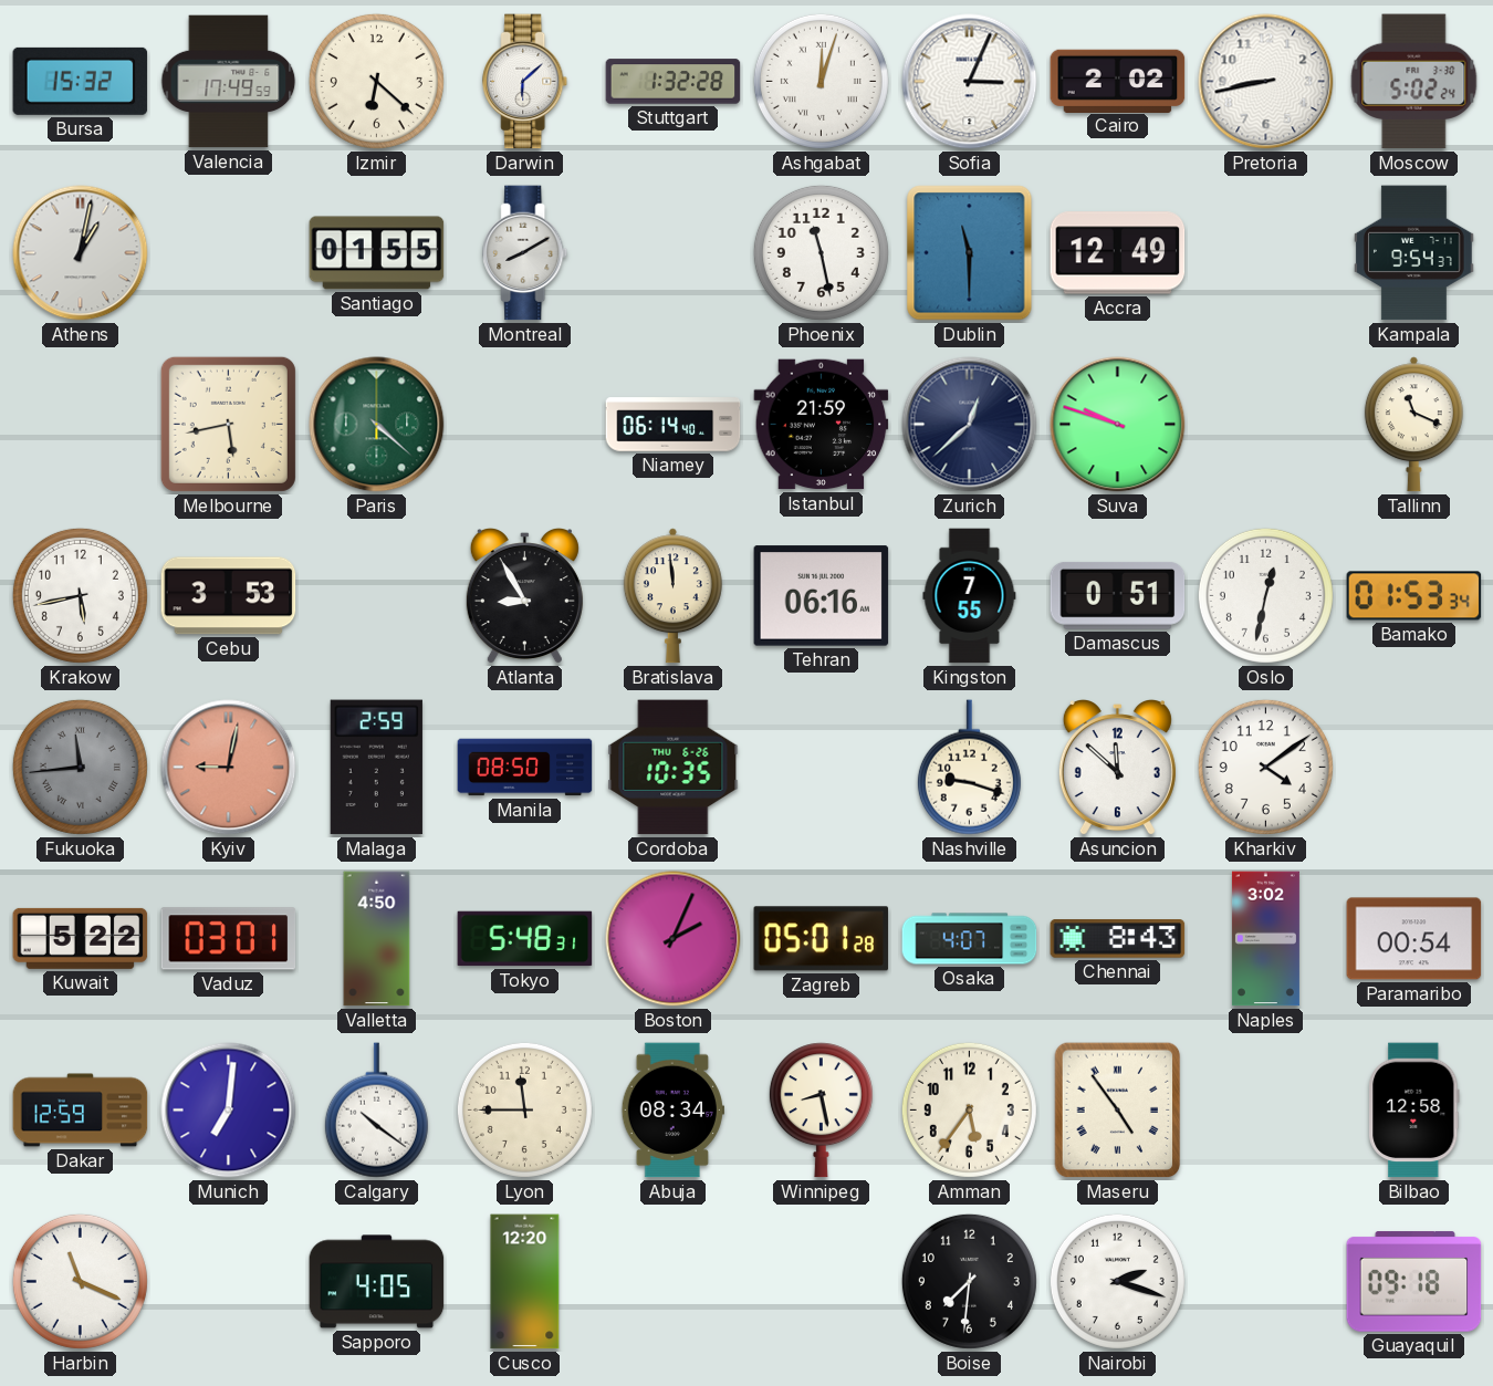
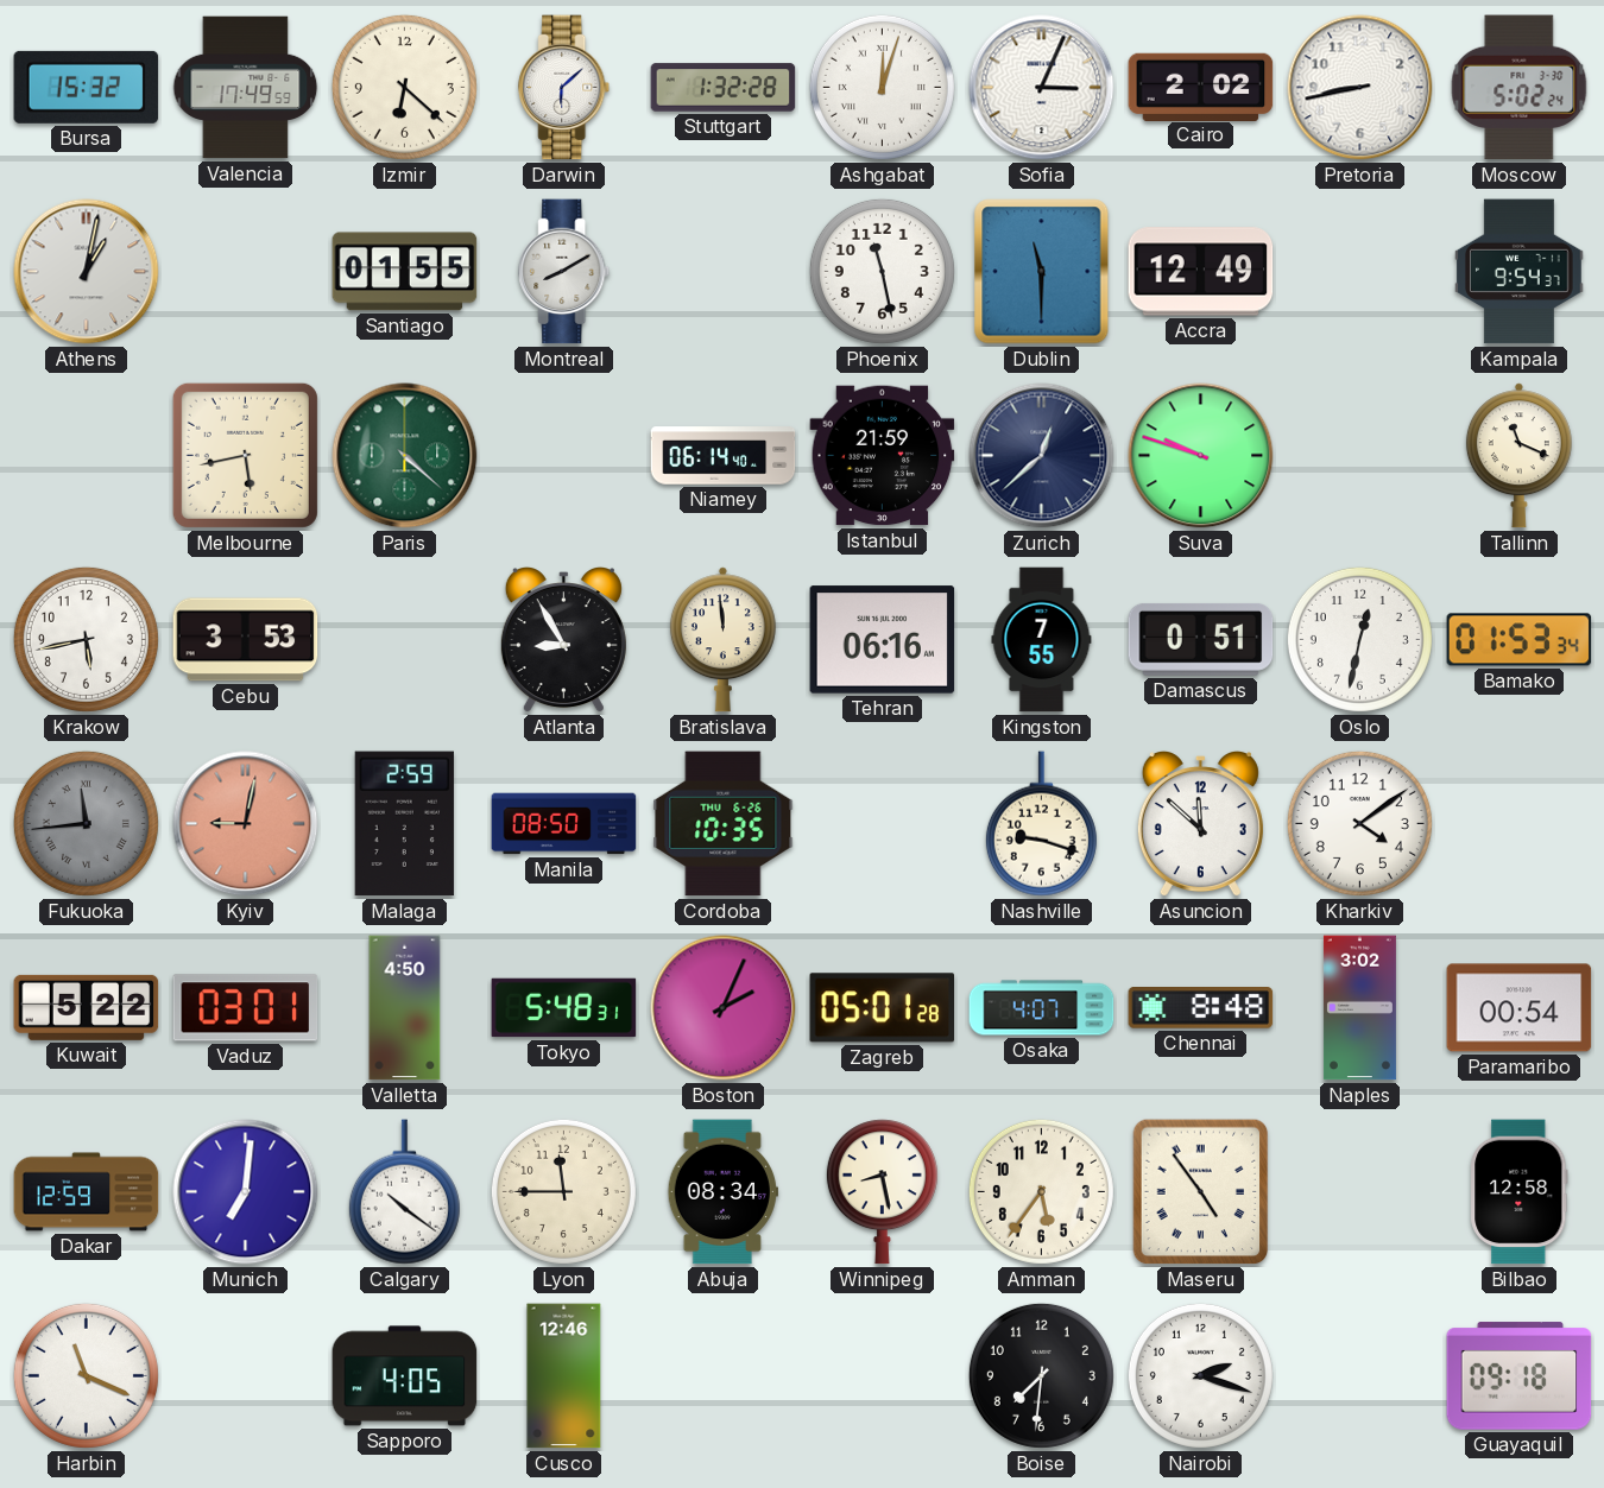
Chennai: 8:43 -> 8:48
Cusco: 12:20 -> 12:46
